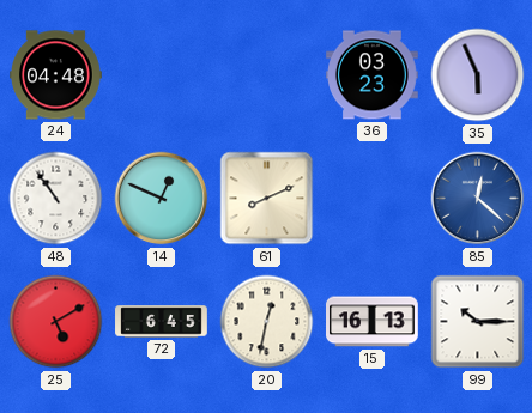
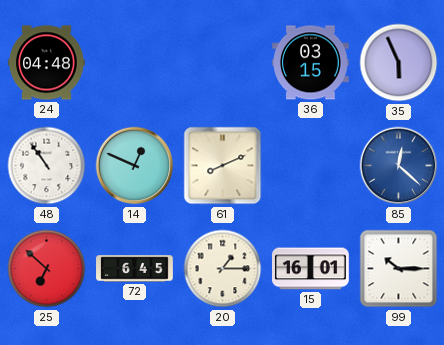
36: 03:23 -> 03:15
25: 5:10 -> 6:52
20: 12:32 -> 1:15
15: 16:13 -> 16:01
